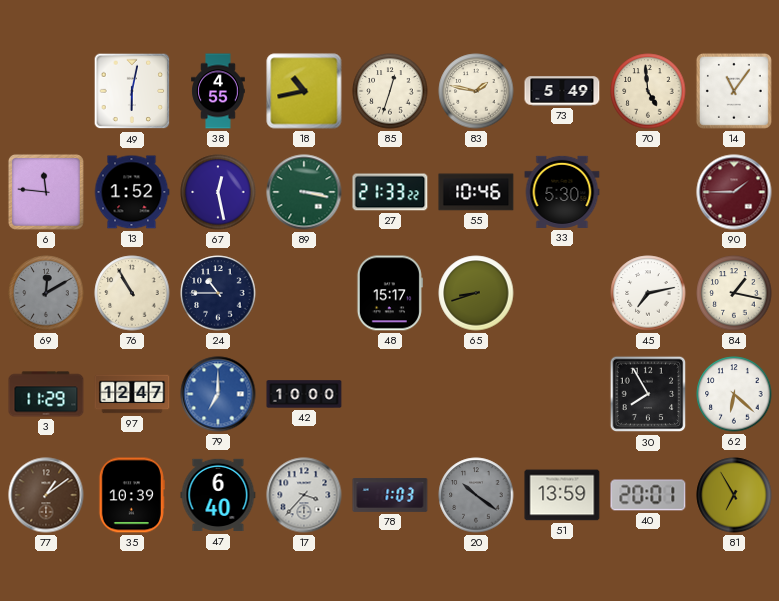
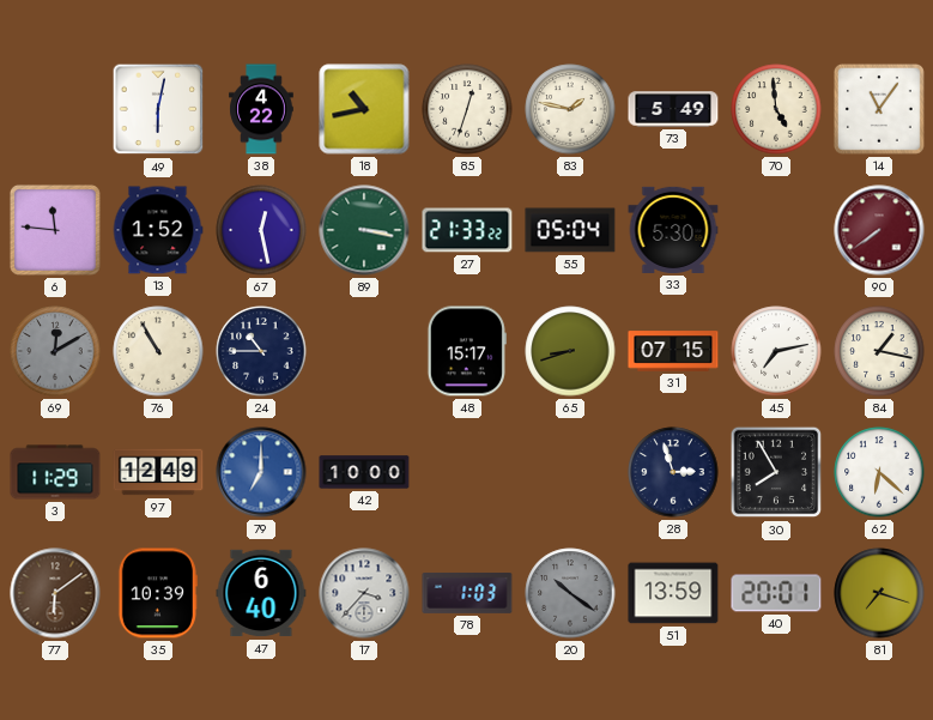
38: 4:55 -> 4:22
55: 10:46 -> 05:04
90: 1:45 -> 7:39
31: none -> 07:15
97: 12:47 -> 12:49
28: none -> 2:57
77: 1:09 -> 6:09
81: 6:55 -> 7:18
